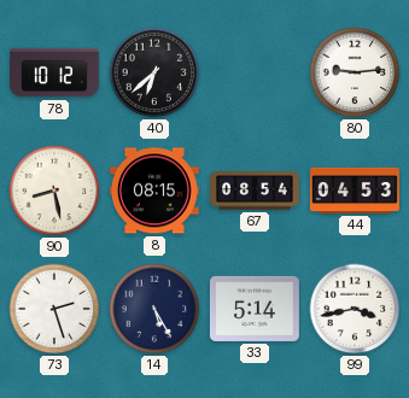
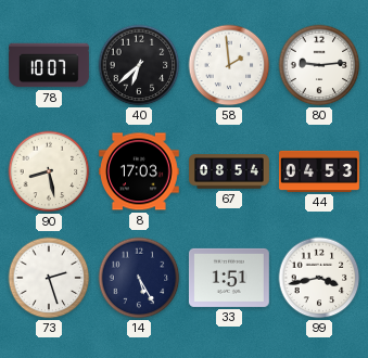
78: 10:12 -> 10:07
58: none -> 1:59
8: 08:15 -> 17:03
33: 5:14 -> 1:51
